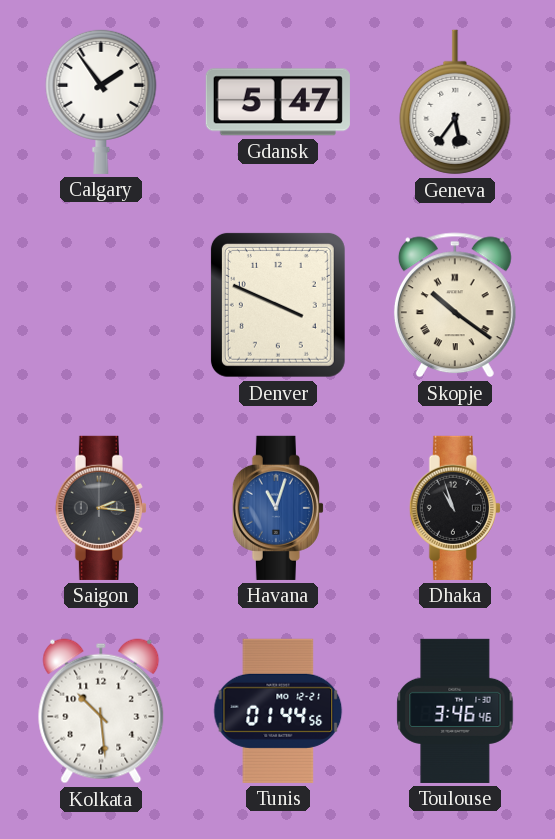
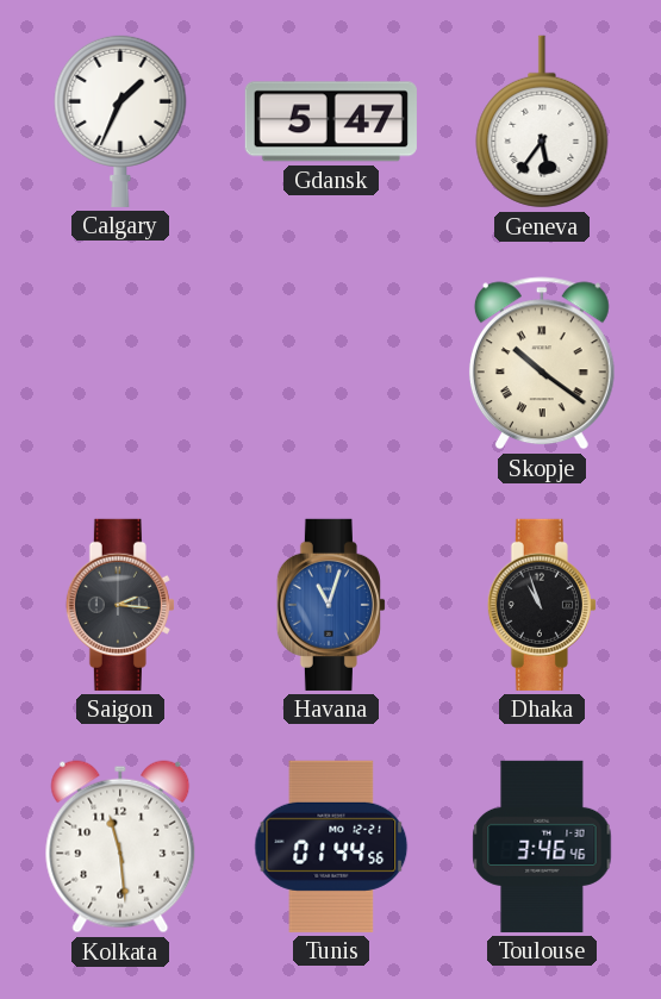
Calgary: 1:54 -> 1:34
Denver: 3:49 -> none
Kolkata: 10:29 -> 11:29
